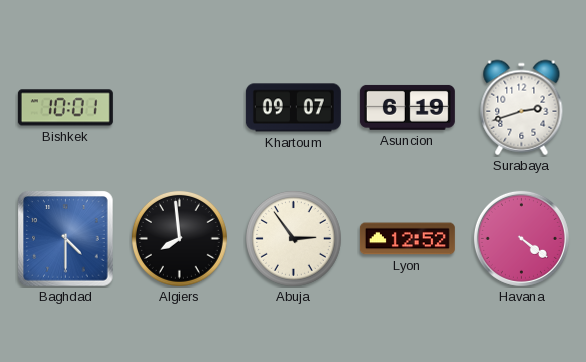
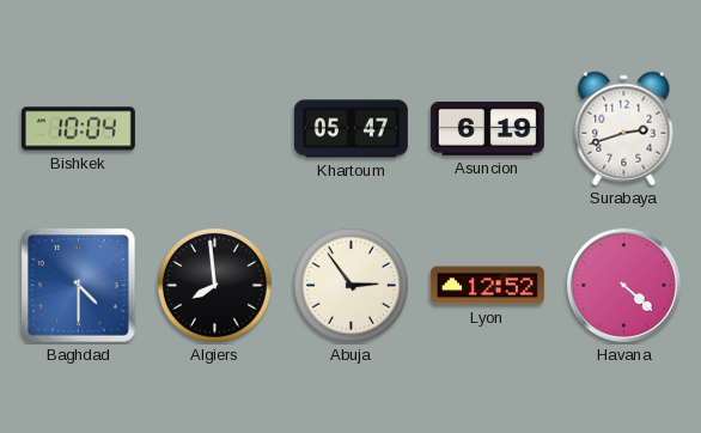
Bishkek: 10:01 -> 10:04
Khartoum: 09:07 -> 05:47
Havana: 4:21 -> 4:22
